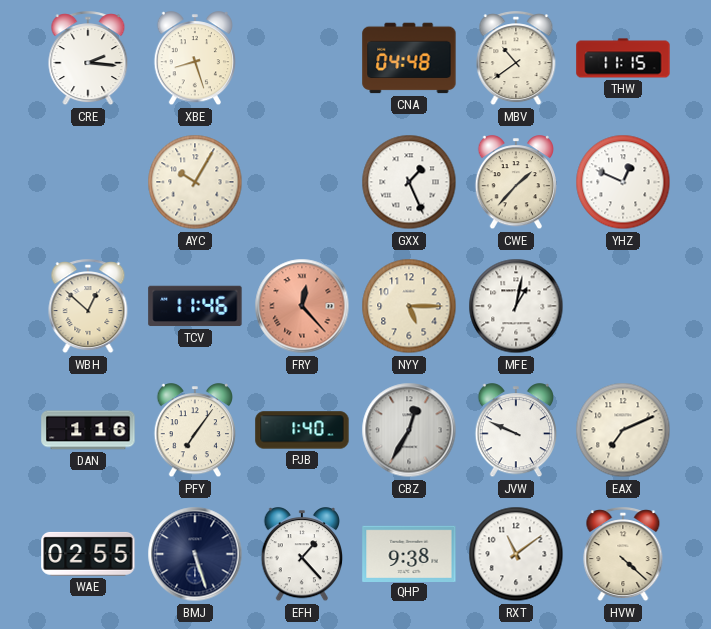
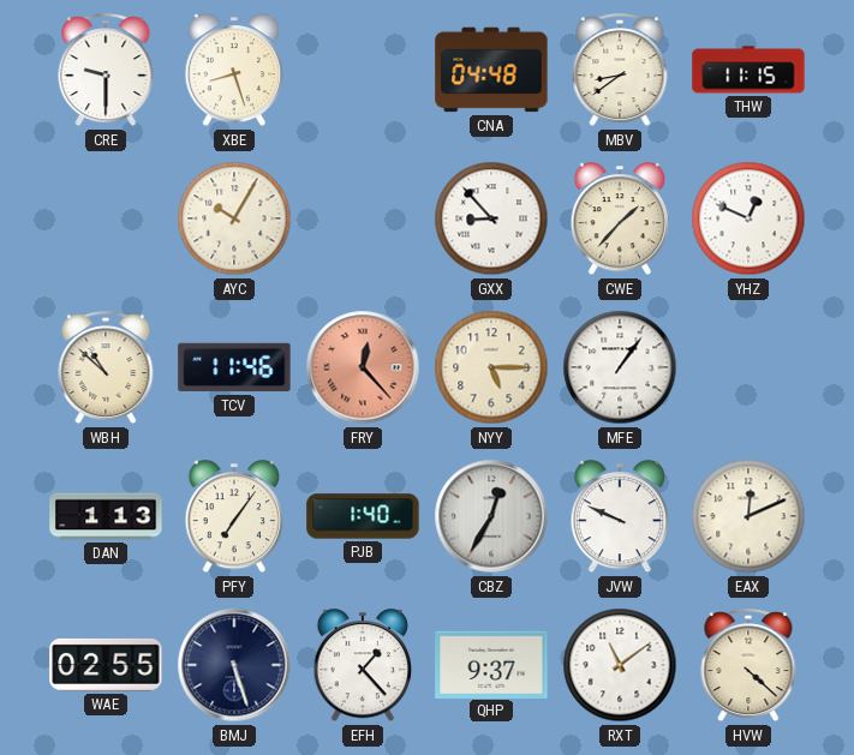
CRE: 2:16 -> 9:30
MBV: 10:39 -> 8:39
GXX: 1:26 -> 8:53
WBH: 12:52 -> 10:52
MFE: 1:02 -> 1:06
DAN: 1:16 -> 1:13
EAX: 7:11 -> 12:11
QHP: 9:38 -> 9:37
